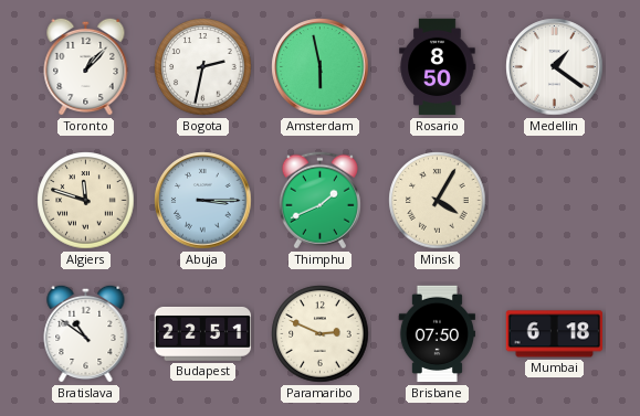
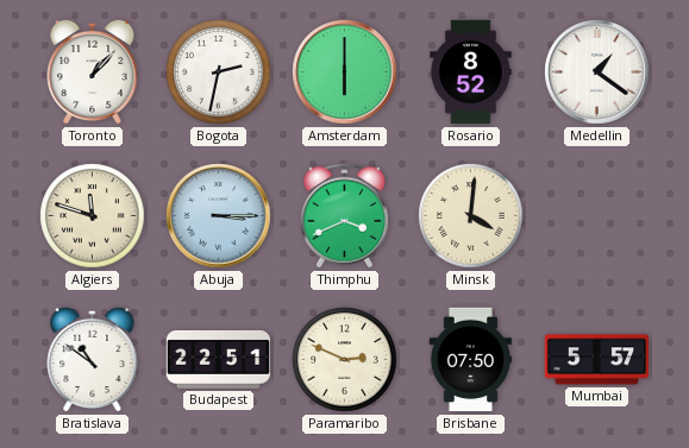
Amsterdam: 5:58 -> 6:00
Rosario: 8:50 -> 8:52
Thimphu: 1:41 -> 3:41
Minsk: 4:05 -> 4:01
Mumbai: 6:18 -> 5:57
